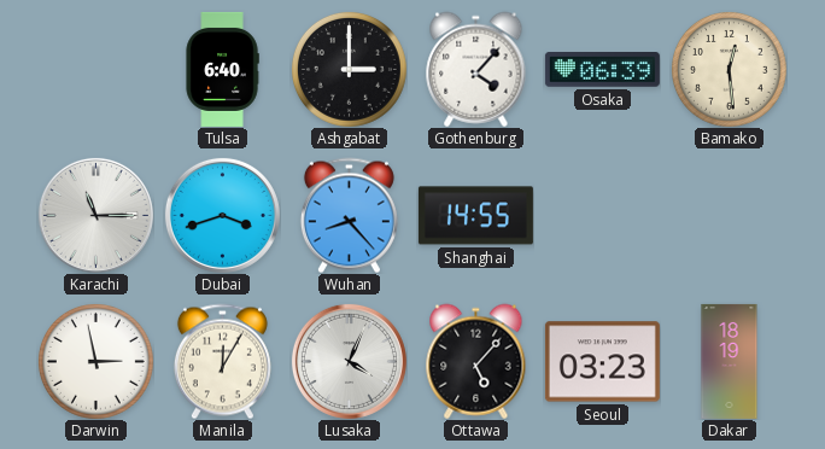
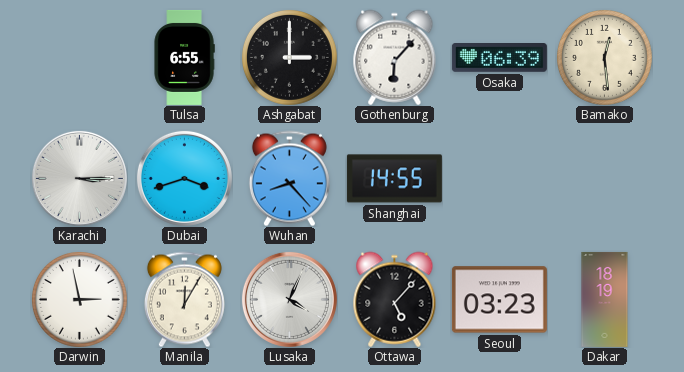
Tulsa: 6:40 -> 6:55
Gothenburg: 4:07 -> 6:07
Karachi: 11:15 -> 3:15
